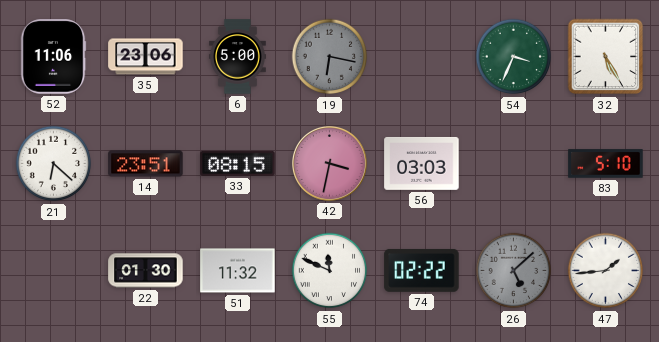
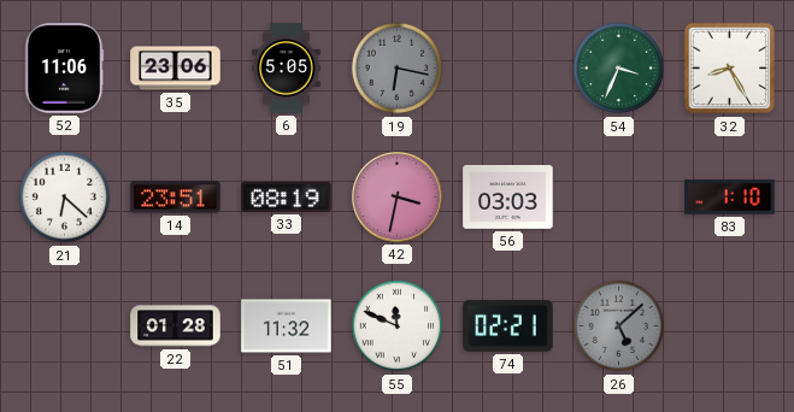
6: 5:00 -> 5:05
32: 5:25 -> 8:25
33: 08:15 -> 08:19
83: 5:10 -> 1:10
22: 01:30 -> 01:28
74: 02:22 -> 02:21
47: 1:44 -> none
